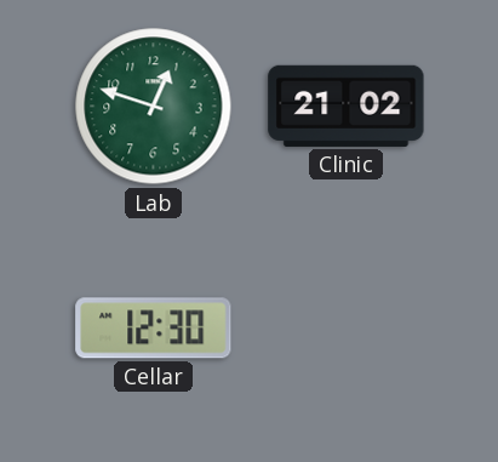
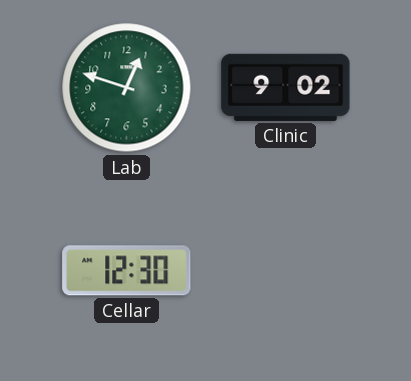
Clinic: 21:02 -> 9:02
